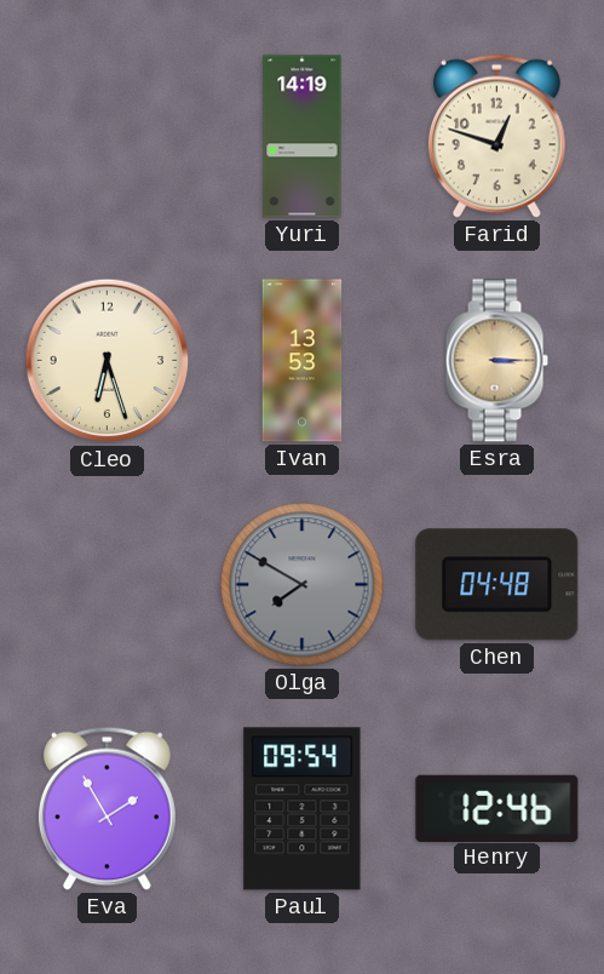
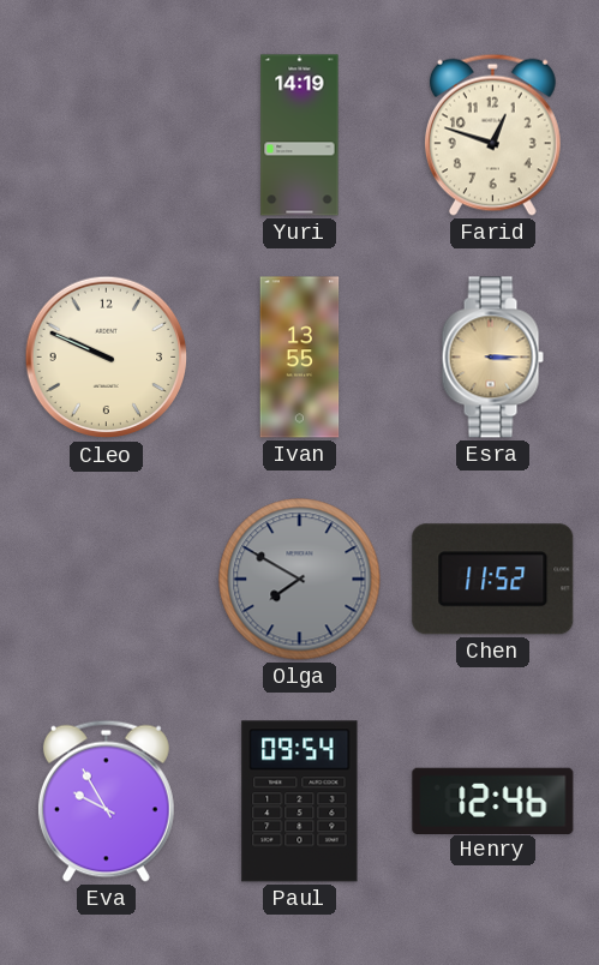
Cleo: 6:27 -> 9:49
Ivan: 13:53 -> 13:55
Chen: 04:48 -> 11:52
Eva: 1:55 -> 9:55
